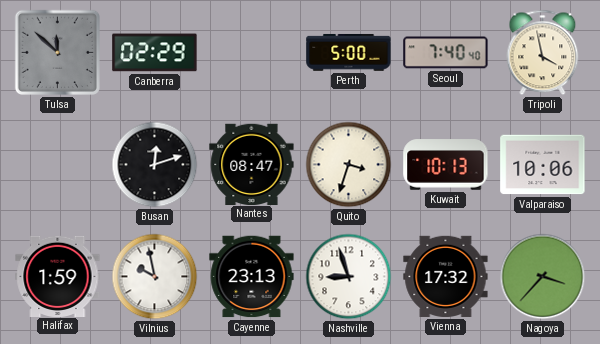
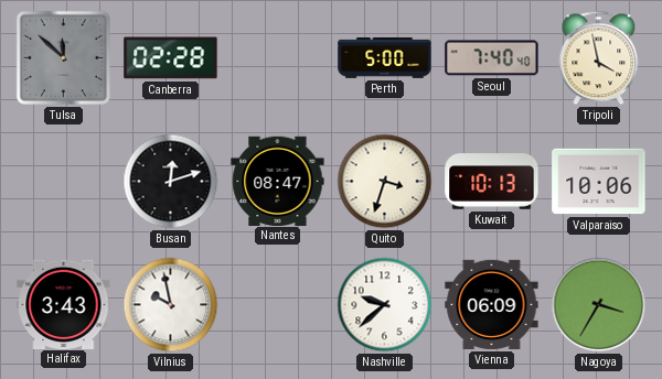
Canberra: 02:29 -> 02:28
Halifax: 1:59 -> 3:43
Cayenne: 23:13 -> none
Nashville: 8:57 -> 9:38
Vienna: 17:32 -> 06:09
Nagoya: 3:37 -> 3:35
